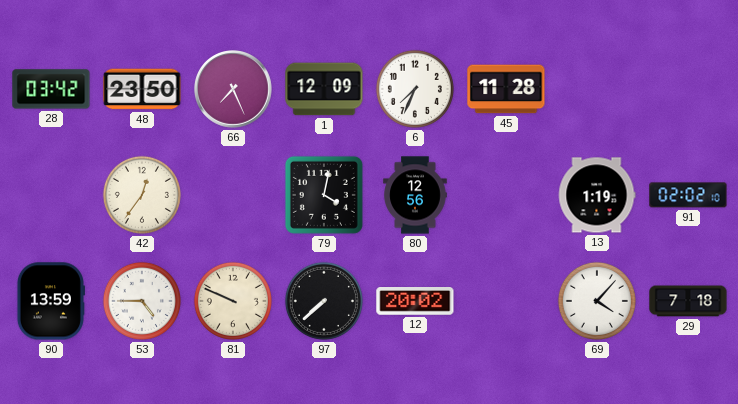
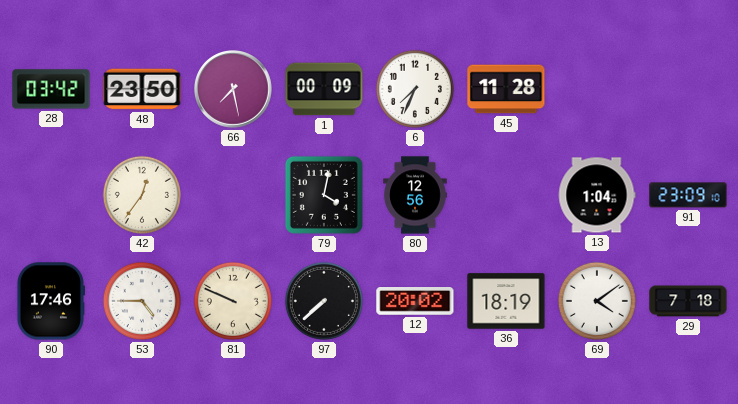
66: 7:26 -> 7:28
1: 12:09 -> 00:09
13: 1:19 -> 1:04
91: 02:02 -> 23:09
90: 13:59 -> 17:46
36: none -> 18:19
69: 4:07 -> 4:09
